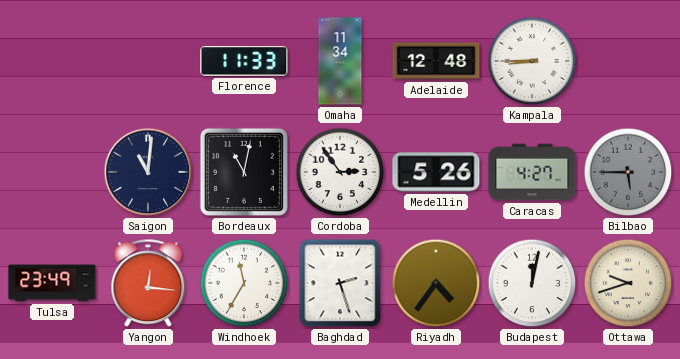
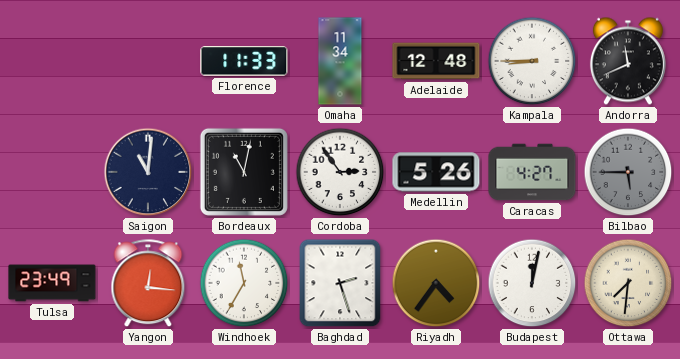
Andorra: none -> 11:41
Ottawa: 9:42 -> 7:31
